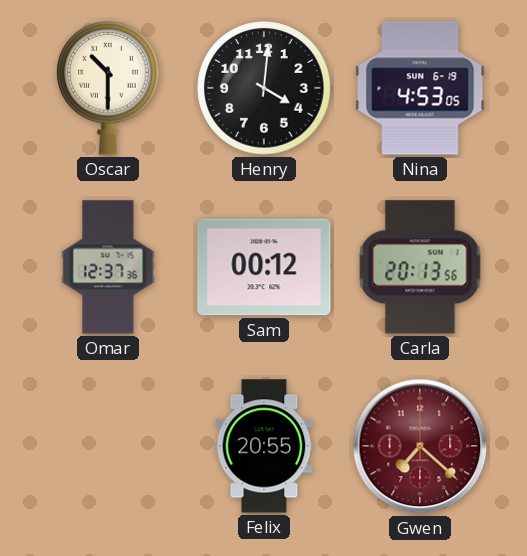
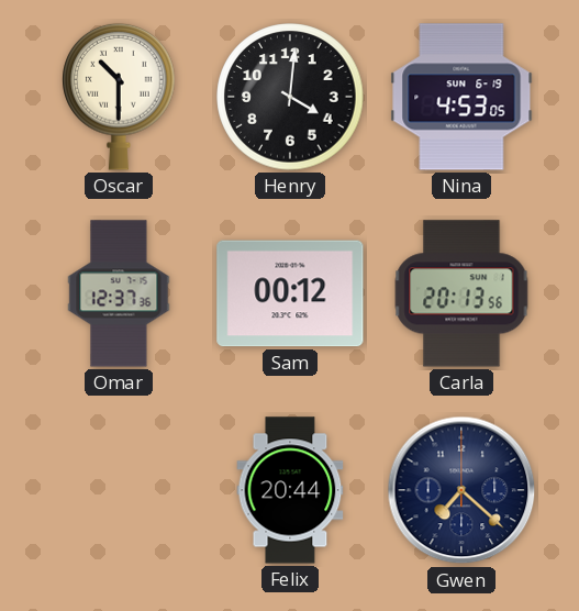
Felix: 20:55 -> 20:44
Gwen dial: burgundy -> navy
